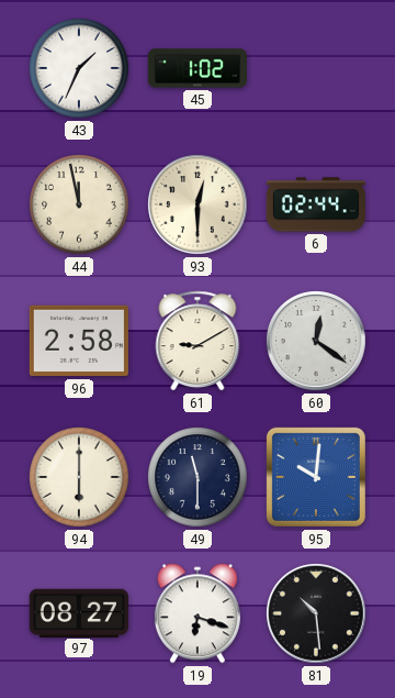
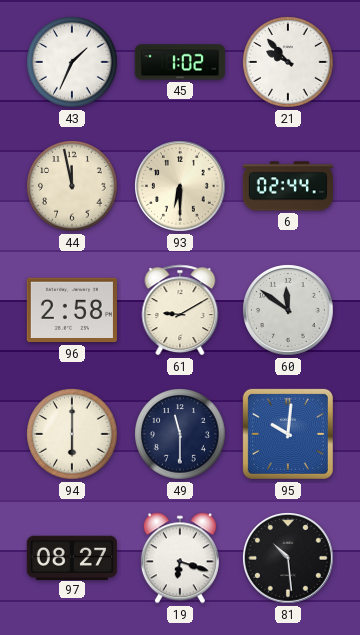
21: none -> 9:53
93: 12:30 -> 6:30
60: 12:21 -> 11:51
